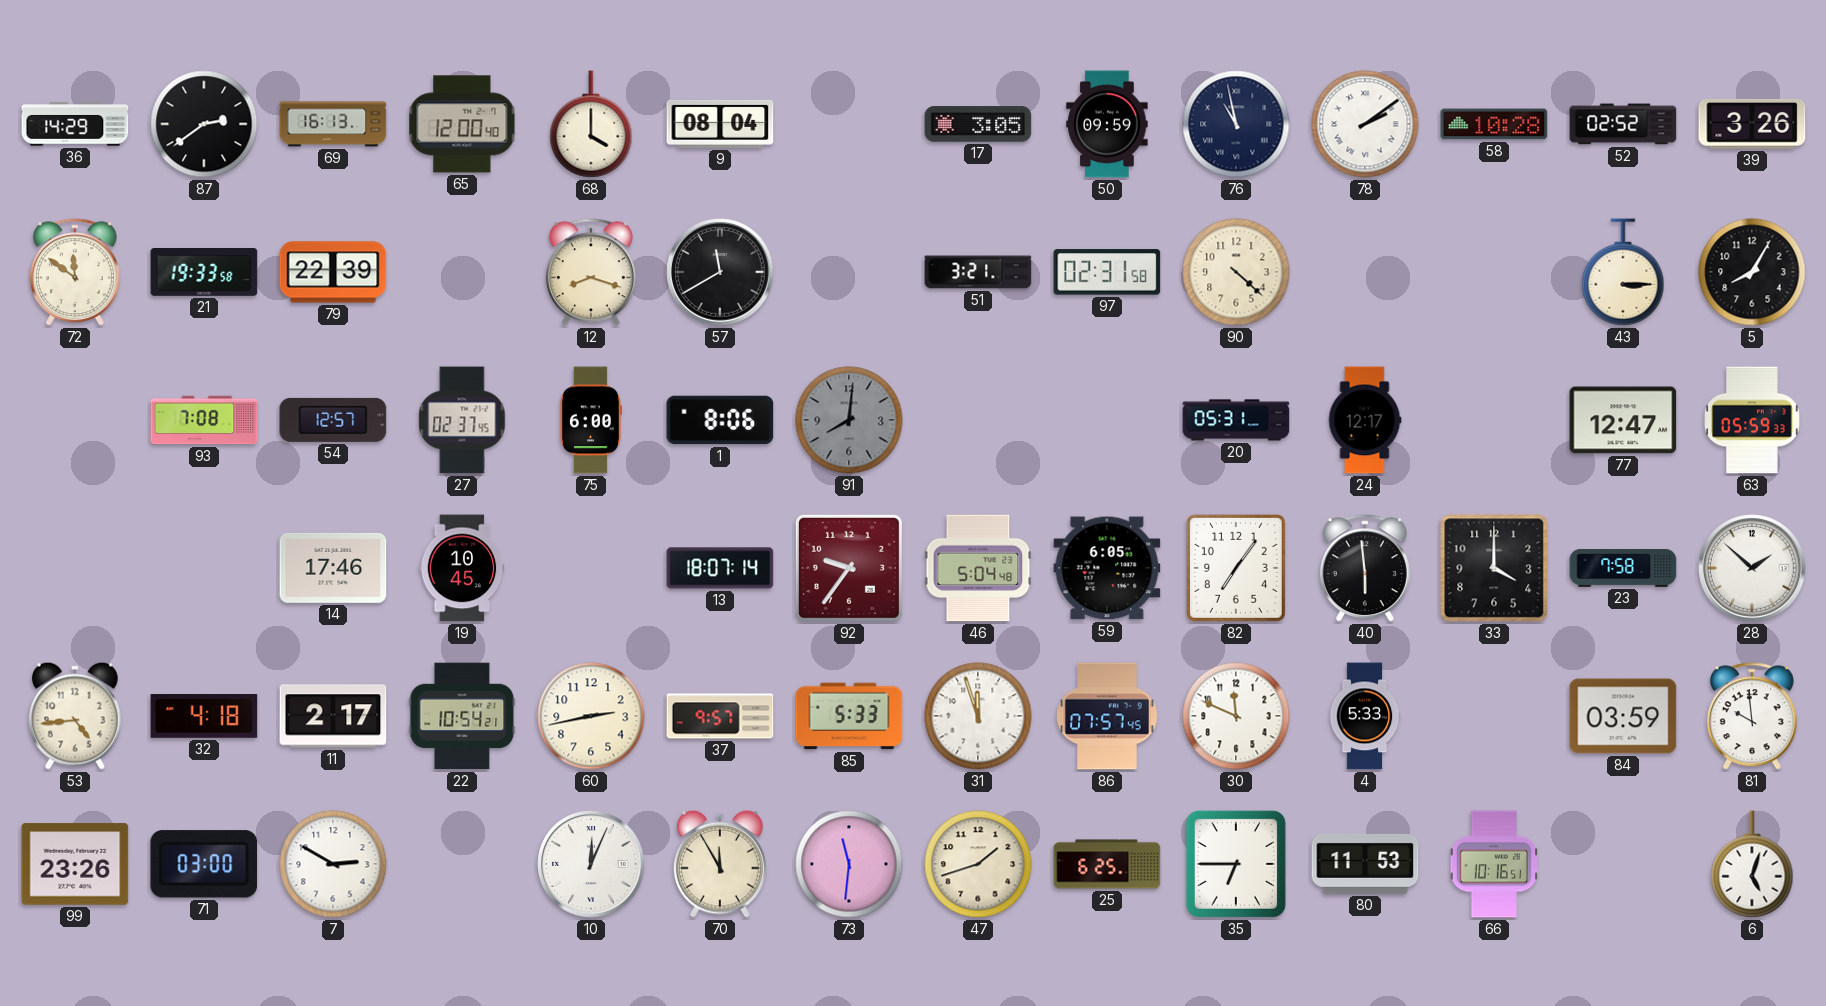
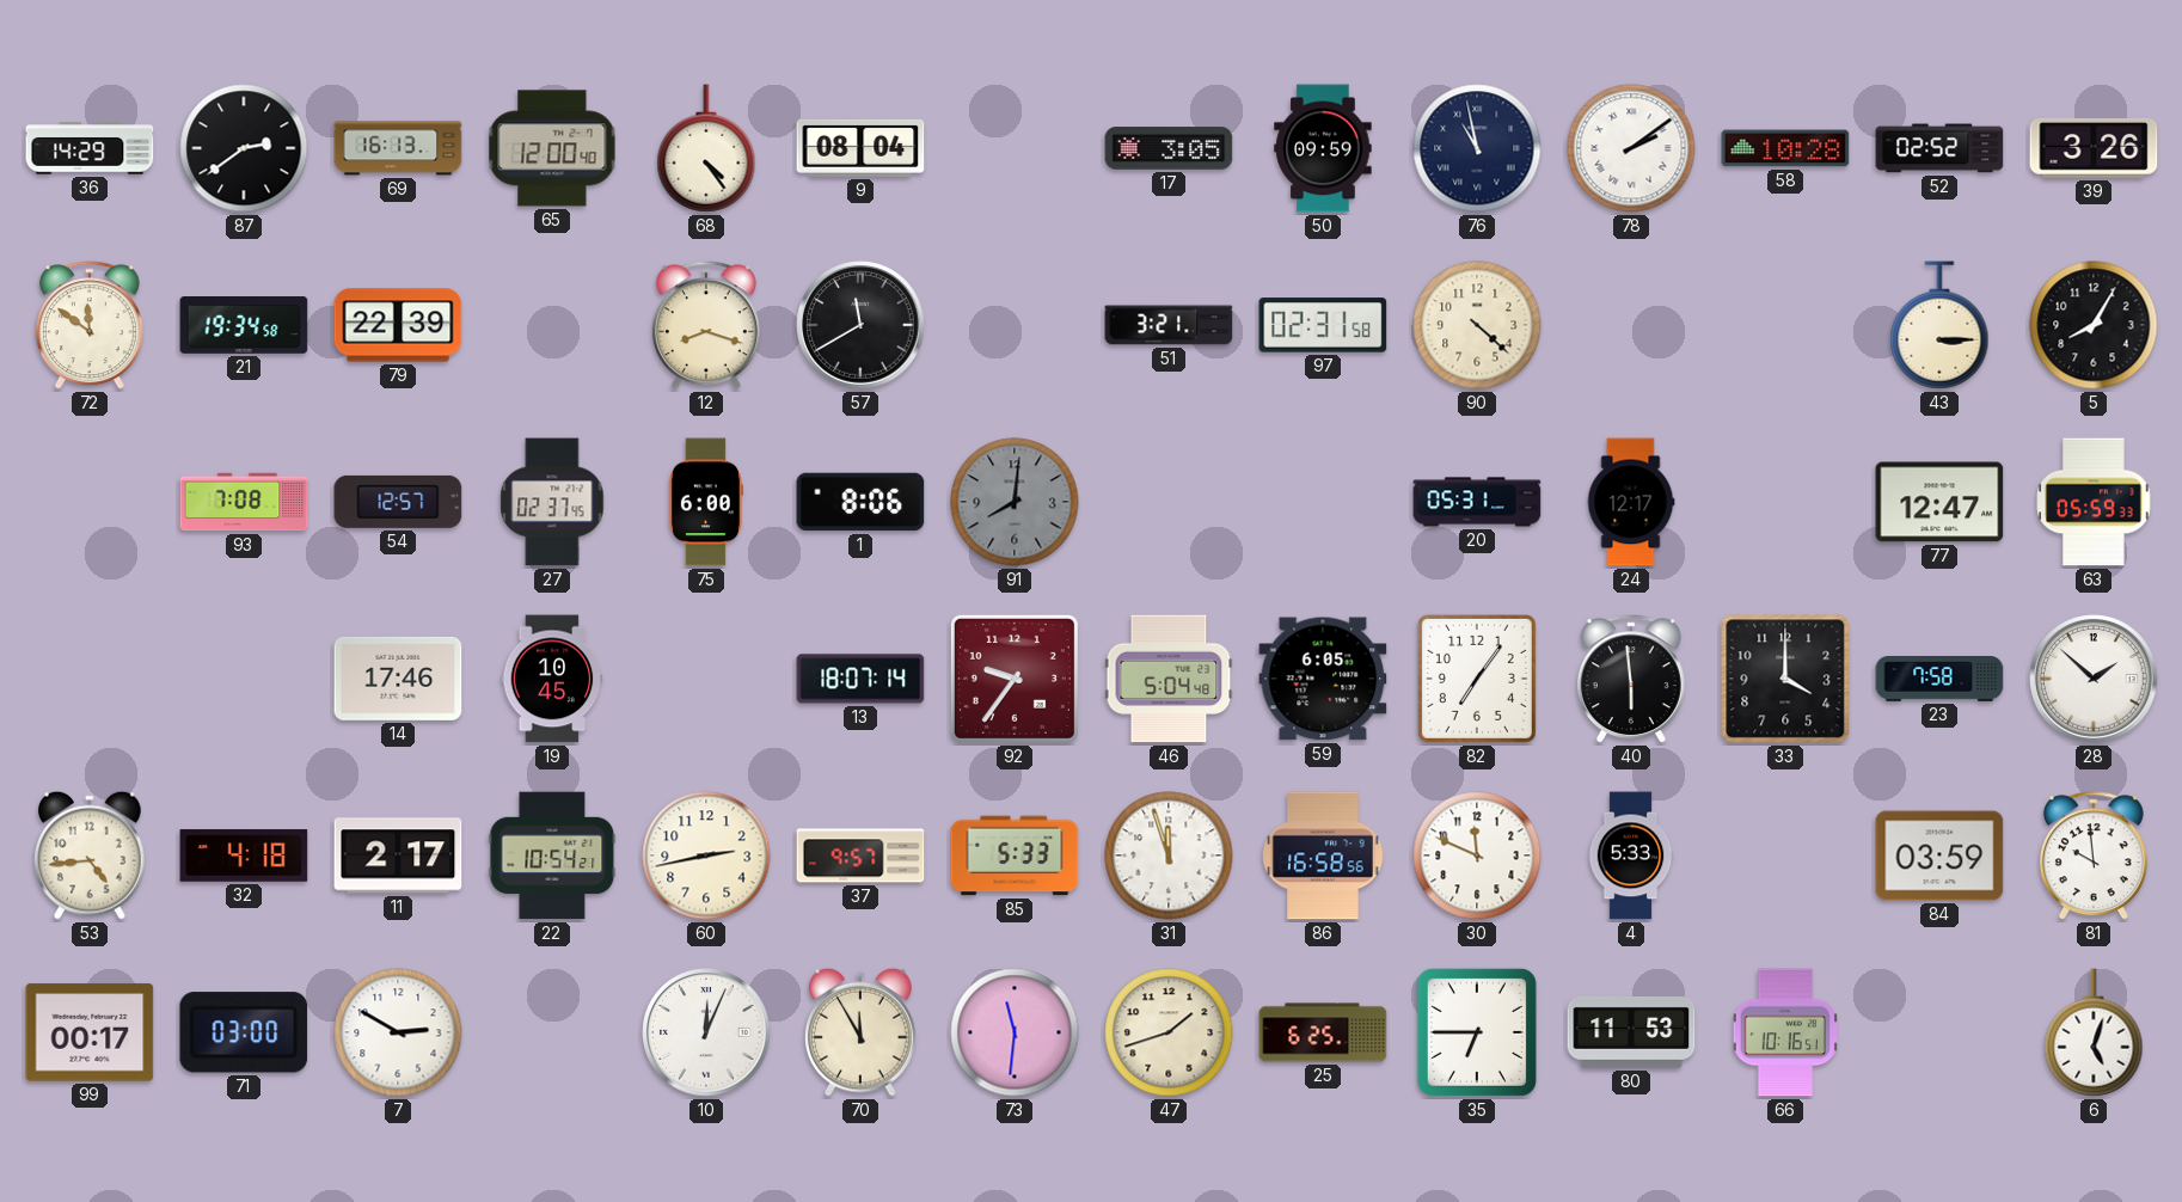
68: 4:00 -> 4:24
21: 19:33 -> 19:34
86: 07:57 -> 16:58
99: 23:26 -> 00:17
